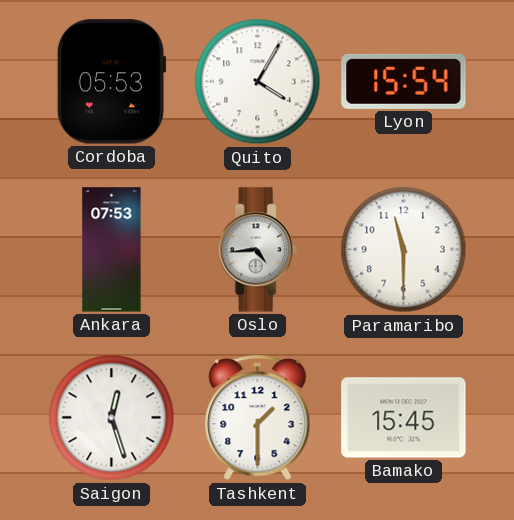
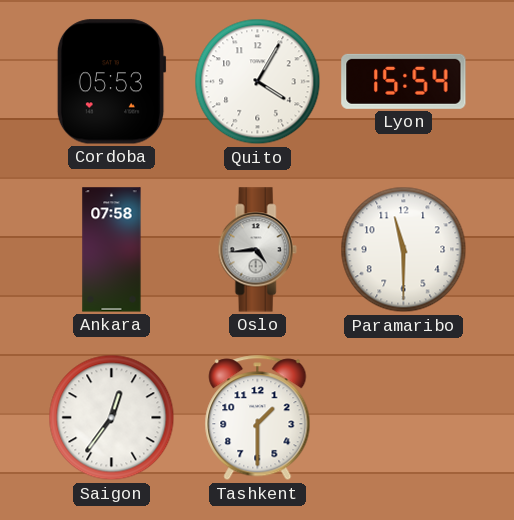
Ankara: 07:53 -> 07:58
Saigon: 12:27 -> 12:36
Bamako: 15:45 -> none
